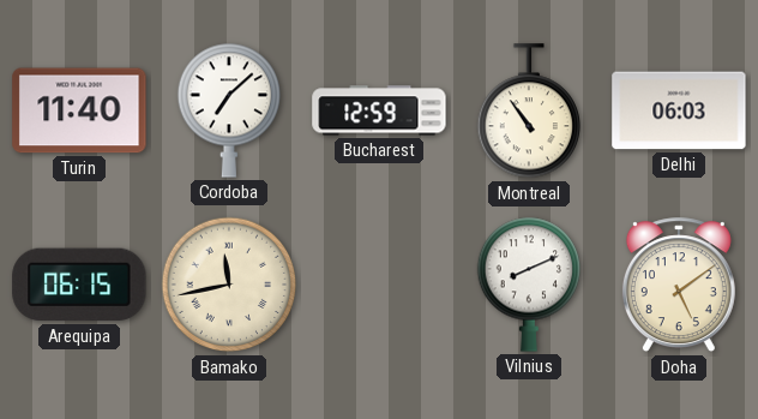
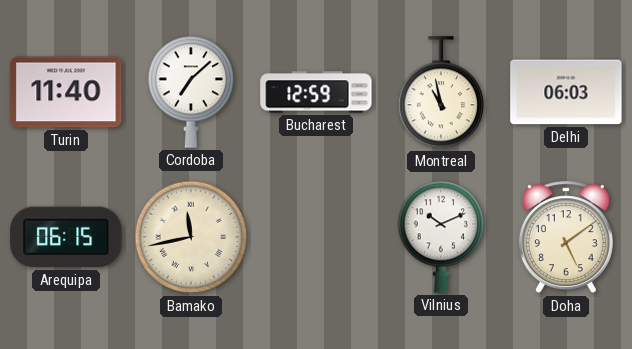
Montreal: 10:54 -> 10:58
Vilnius: 8:11 -> 10:11
